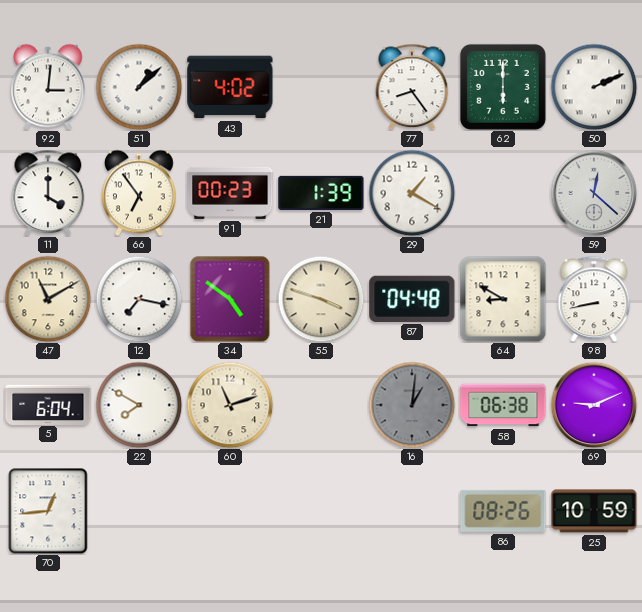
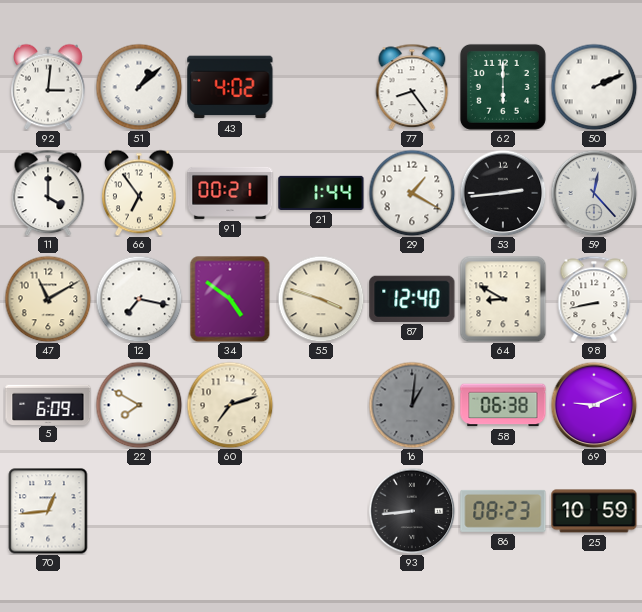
91: 00:23 -> 00:21
21: 1:39 -> 1:44
53: none -> 2:44
59: 12:22 -> 12:23
87: 04:48 -> 12:40
5: 6:04 -> 6:09
60: 11:12 -> 7:12
93: none -> 8:44
86: 08:26 -> 08:23
